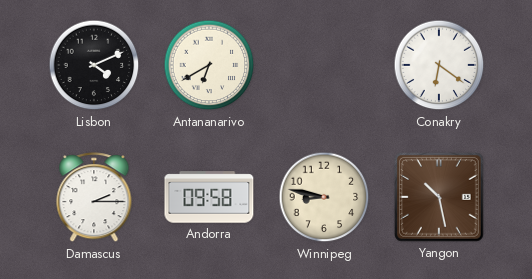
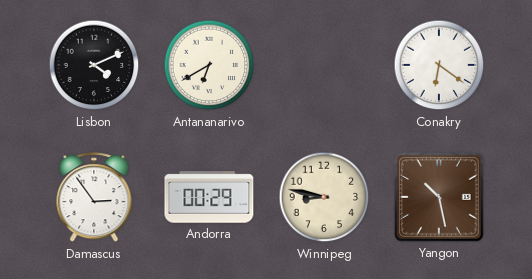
Damascus: 2:15 -> 2:54
Andorra: 09:58 -> 00:29
